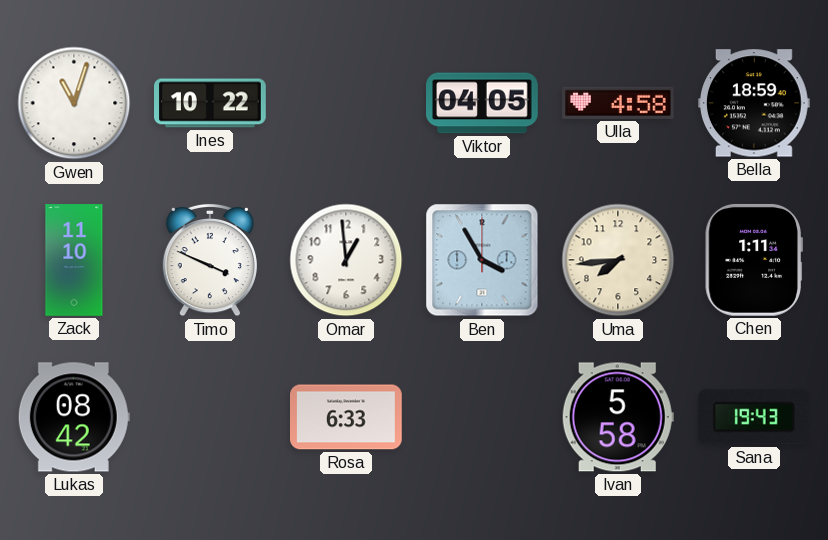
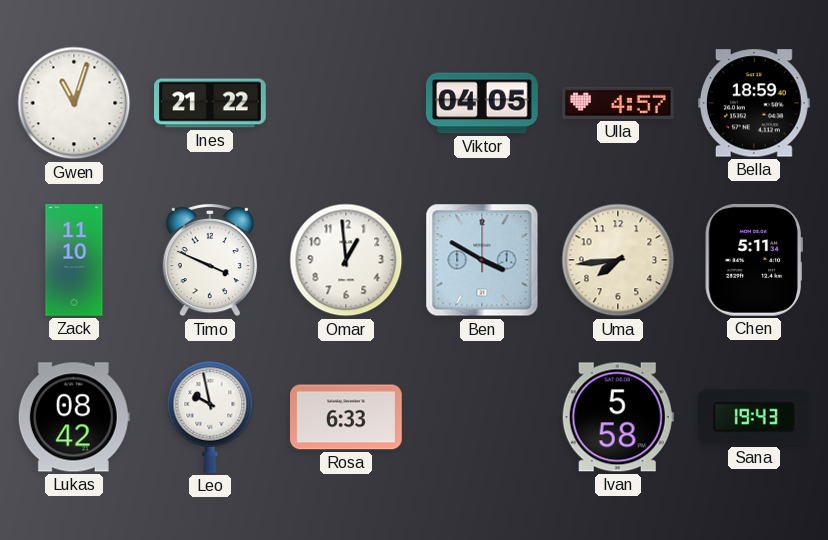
Ines: 10:22 -> 21:22
Ulla: 4:58 -> 4:57
Ben: 3:55 -> 3:50
Chen: 1:11 -> 5:11
Leo: none -> 9:58
